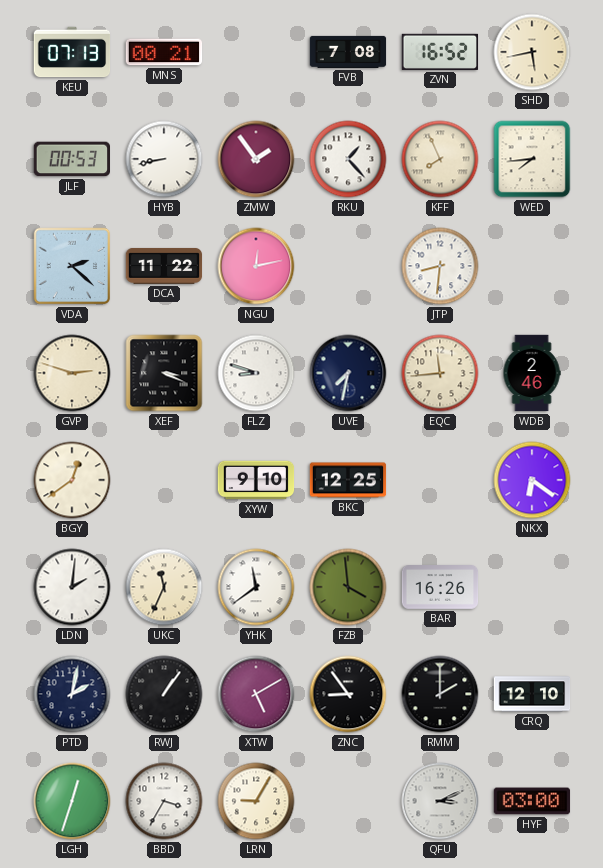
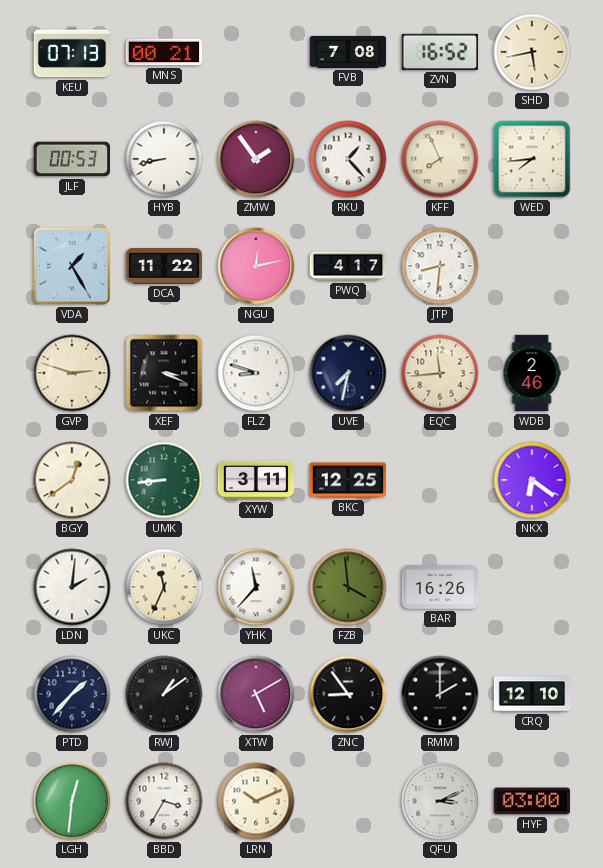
VDA: 2:22 -> 1:25
PWQ: none -> 4:17
UMK: none -> 8:44
XYW: 9:10 -> 3:11
YHK: 11:39 -> 11:37
PTD: 2:02 -> 1:37
RWJ: 1:06 -> 1:09
LGH: 12:33 -> 12:31
LRN: 9:05 -> 10:11
